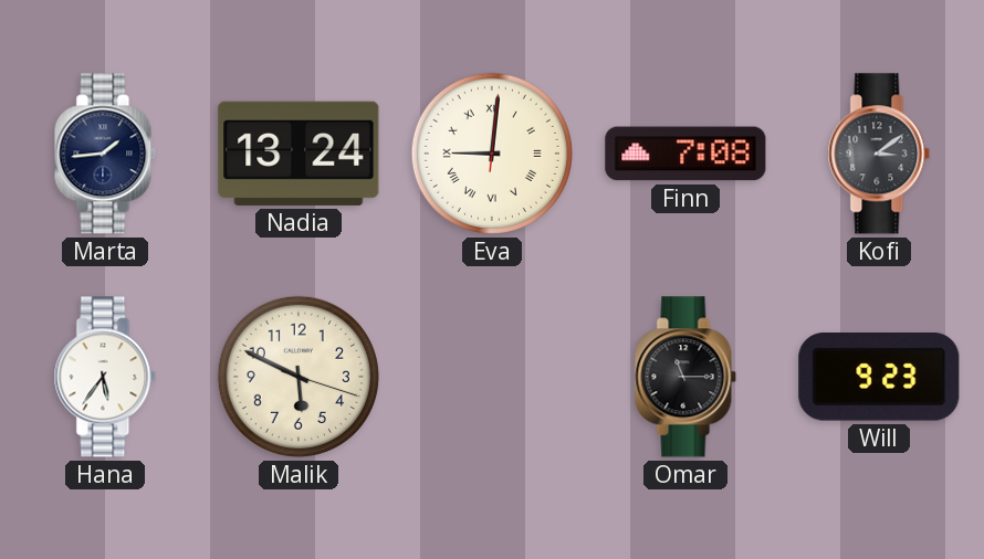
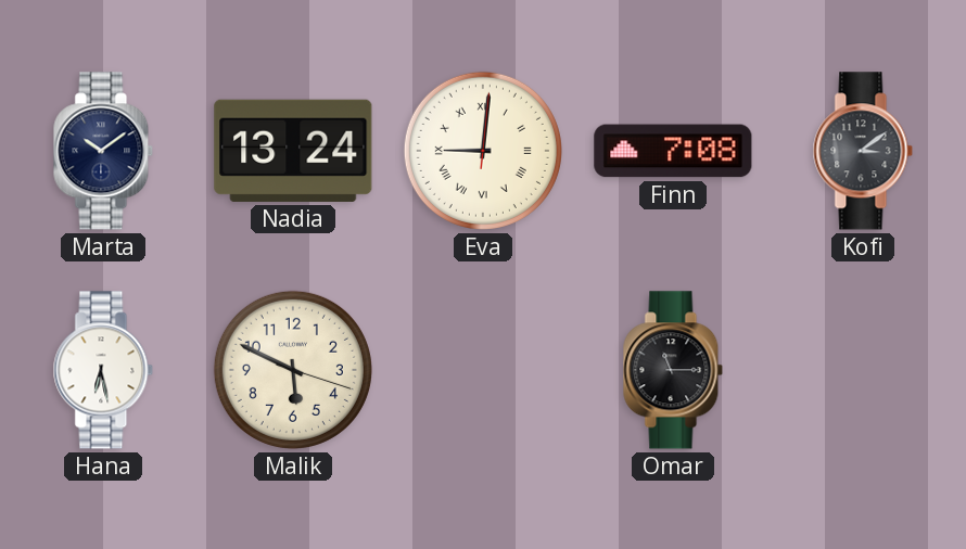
Marta: 1:44 -> 10:09
Hana: 5:36 -> 6:28
Will: 9:23 -> none
